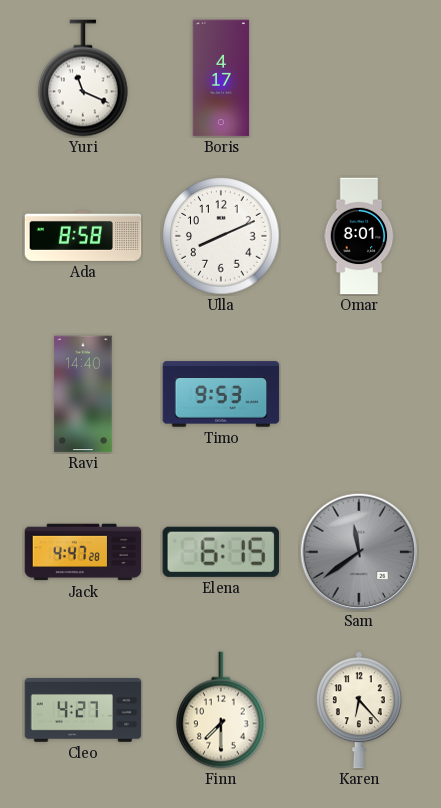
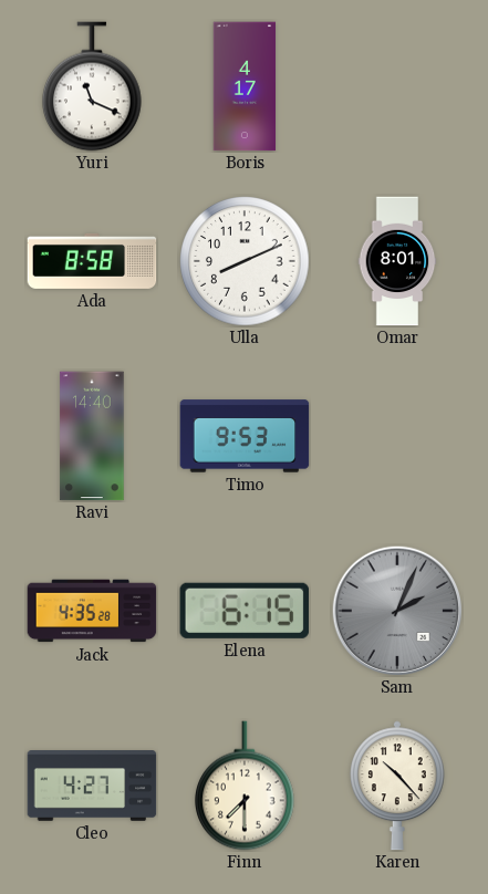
Jack: 4:47 -> 4:35
Sam: 11:39 -> 2:04
Karen: 6:23 -> 10:23
